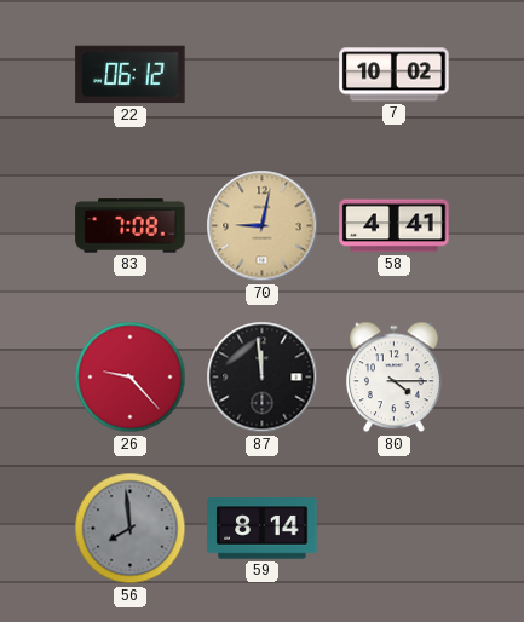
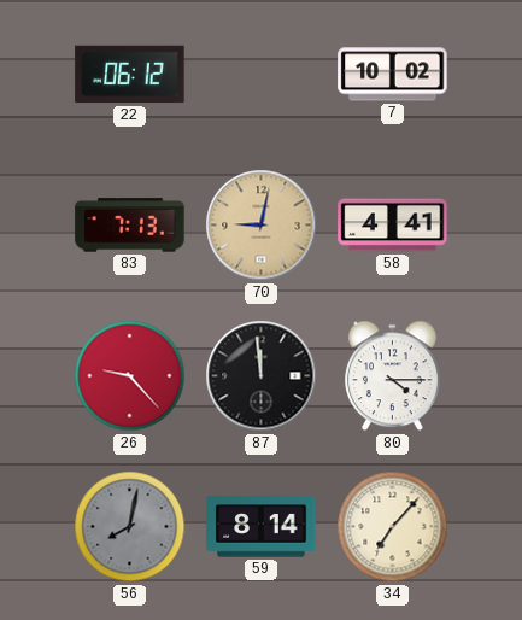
83: 7:08 -> 7:13
56: 7:59 -> 8:02
34: none -> 7:07
